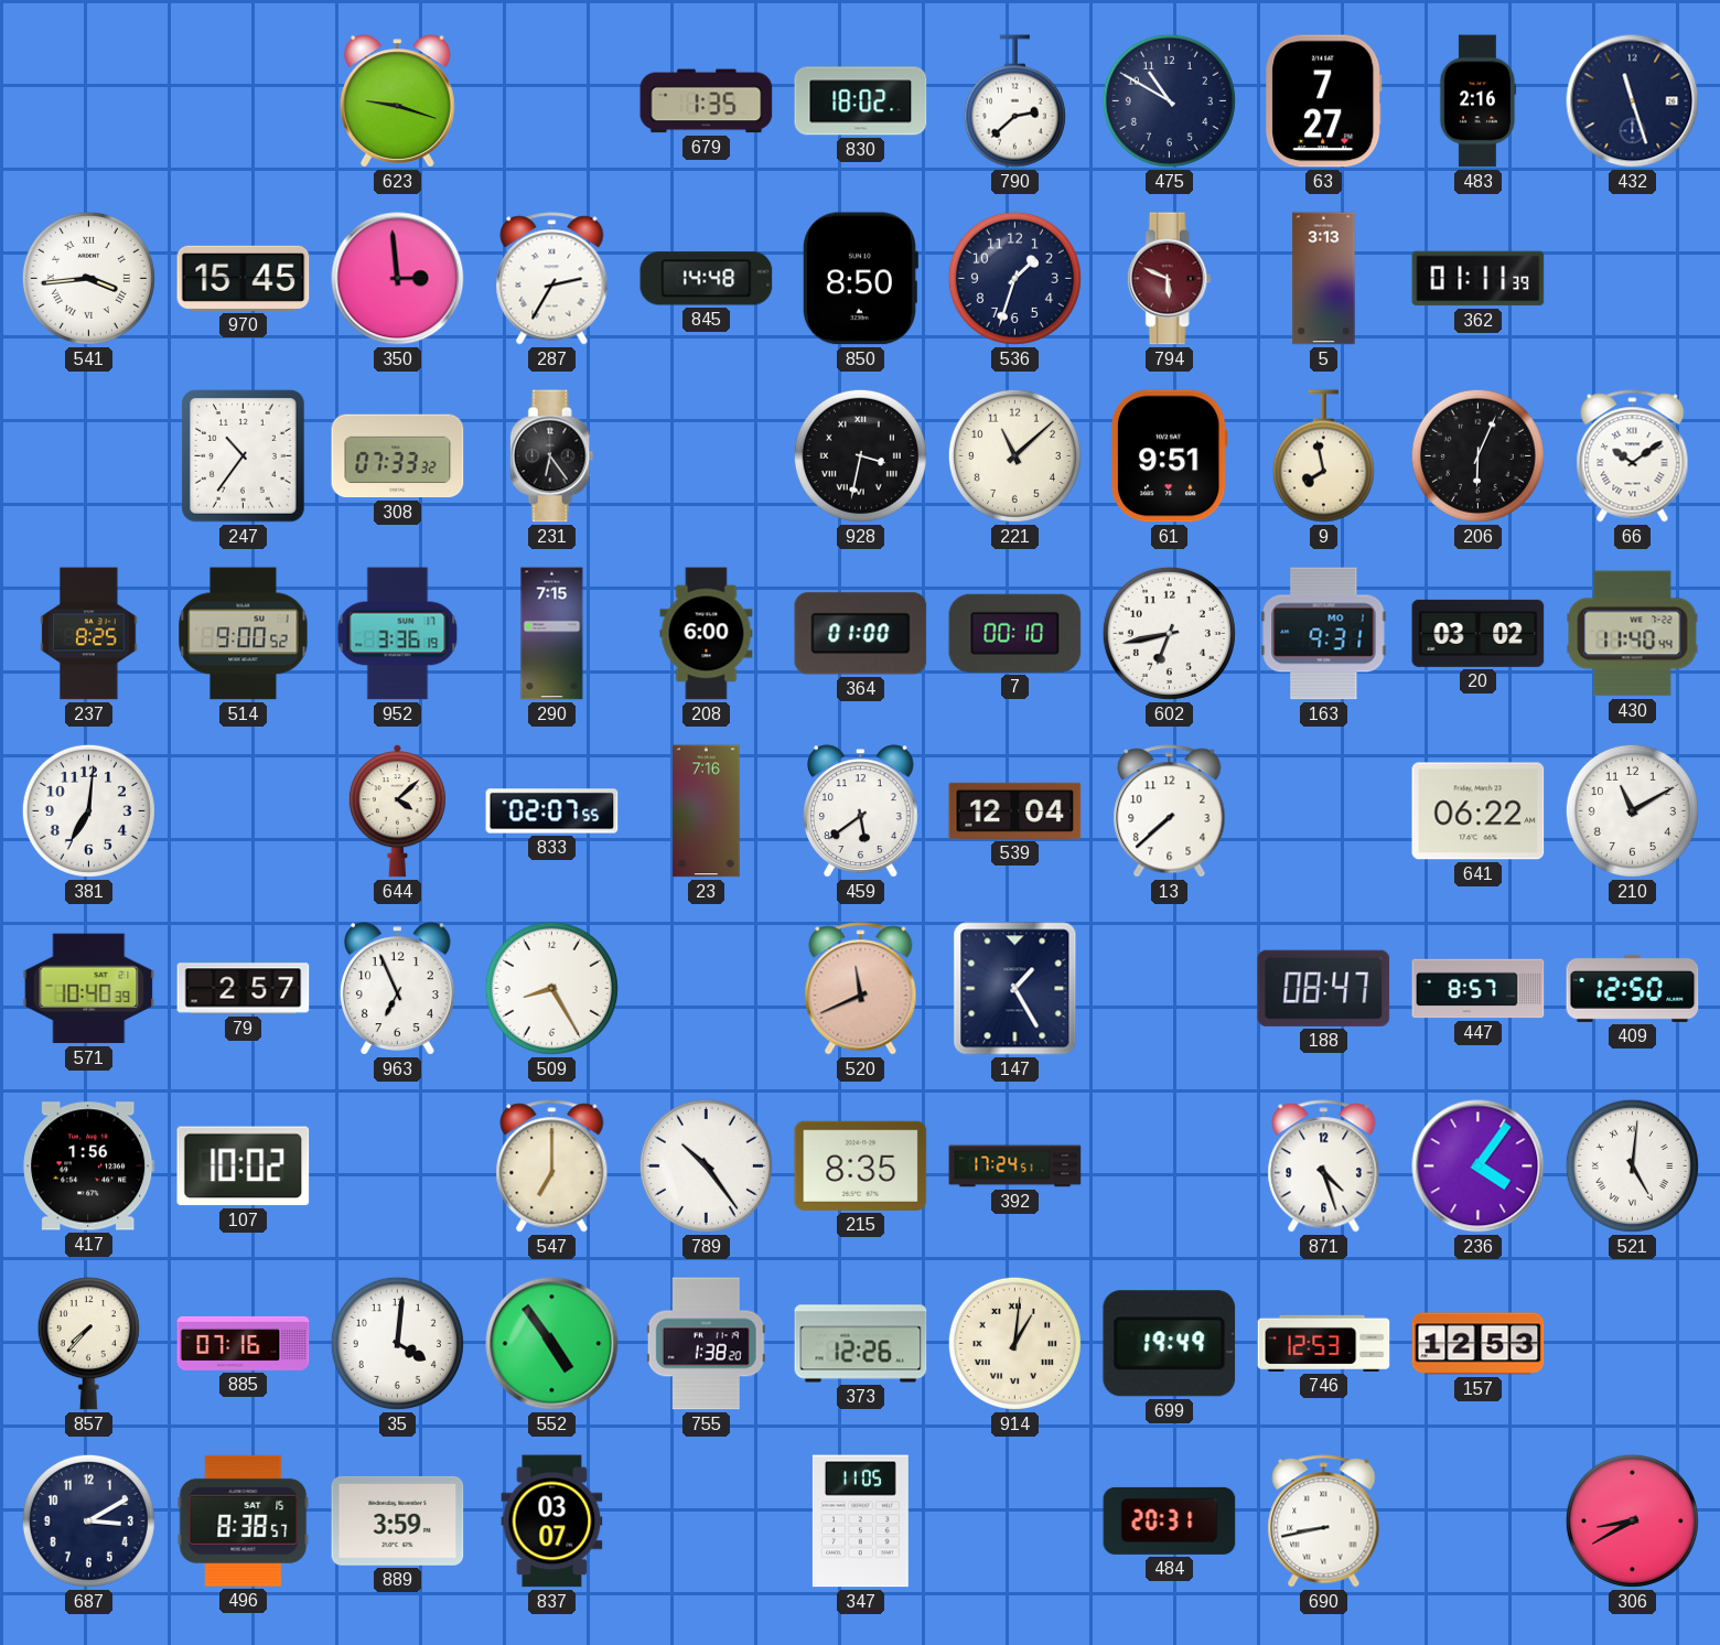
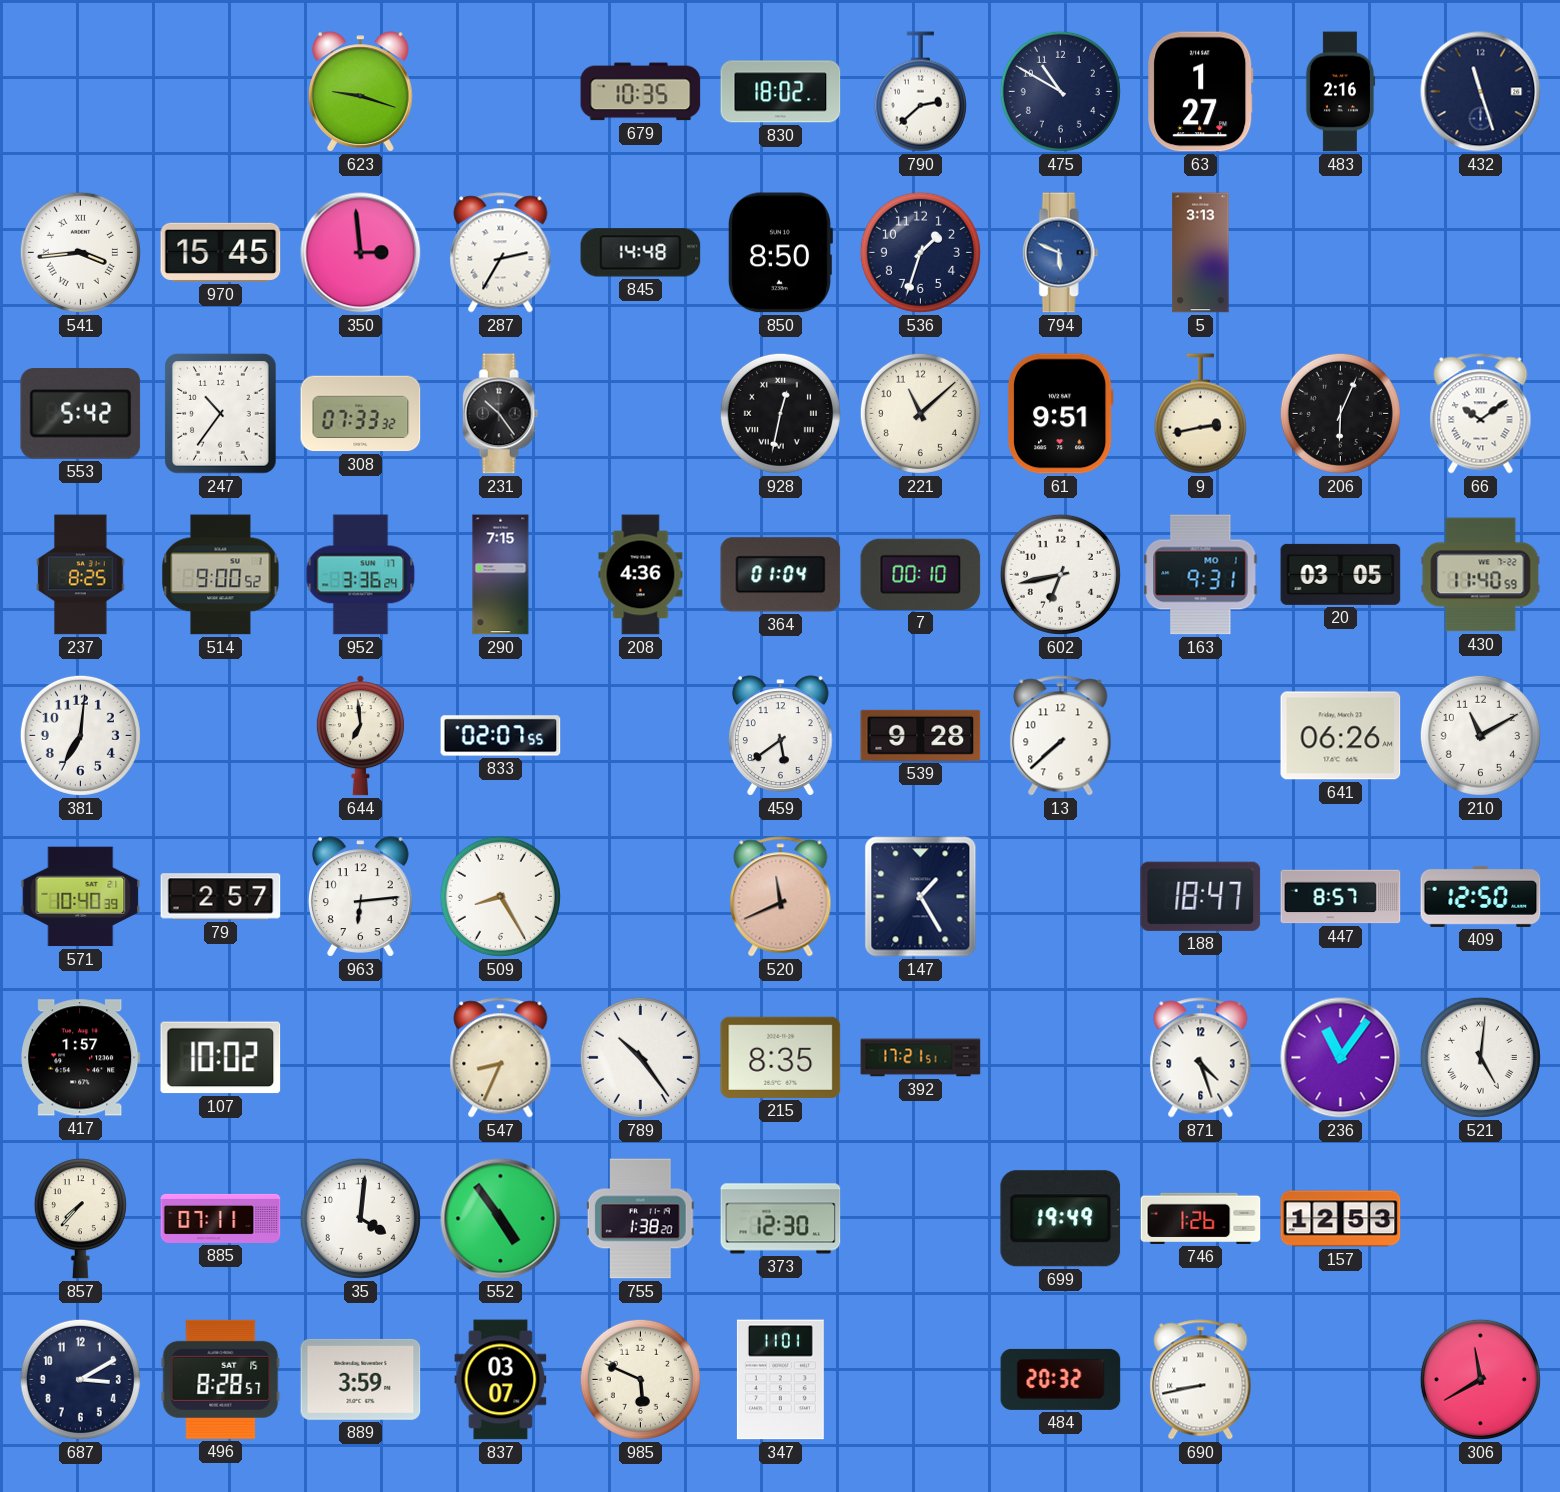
679: 1:35 -> 10:35
63: 7:27 -> 1:27
794 dial: burgundy -> blue
362: 01:11 -> none
553: none -> 5:42
231: 6:24 -> 10:24
928: 3:32 -> 12:32
9: 7:58 -> 2:43
952: 3:36:19 -> 3:36:24
208: 6:00 -> 4:36
364: 01:00 -> 01:04
20: 03:02 -> 03:05
430: 11:40:44 -> 11:40:59
644: 4:08 -> 6:59
23: 7:16 -> none
539: 12:04 -> 9:28
641: 06:22 -> 06:26
963: 6:56 -> 6:14
188: 08:47 -> 18:47
417: 1:56 -> 1:57
547: 7:00 -> 8:34
392: 17:24 -> 17:21
236: 4:06 -> 11:06
885: 07:16 -> 07:11
373: 12:26 -> 12:30
914: 1:01 -> none
746: 12:53 -> 1:26
496: 8:38 -> 8:28
985: none -> 5:49
347: 11:05 -> 11:01
484: 20:31 -> 20:32
306: 8:40 -> 11:40
